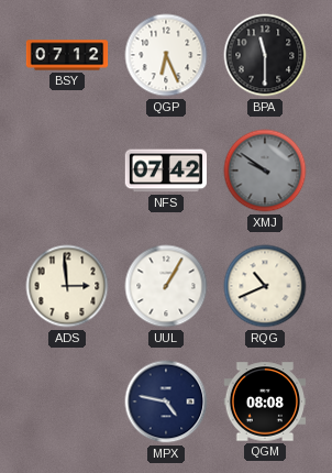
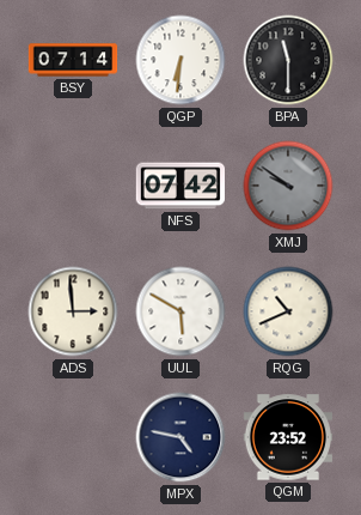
BSY: 07:12 -> 07:14
QGP: 6:26 -> 6:31
UUL: 1:05 -> 5:50
QGM: 08:08 -> 23:52
